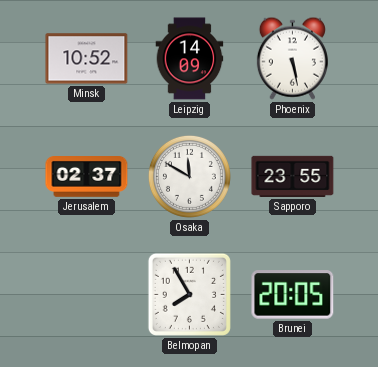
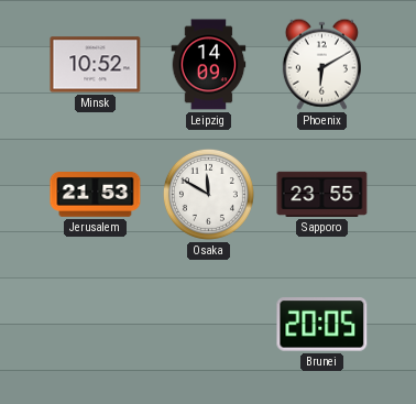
Phoenix: 5:28 -> 6:10
Jerusalem: 02:37 -> 21:53
Belmopan: 7:55 -> none
